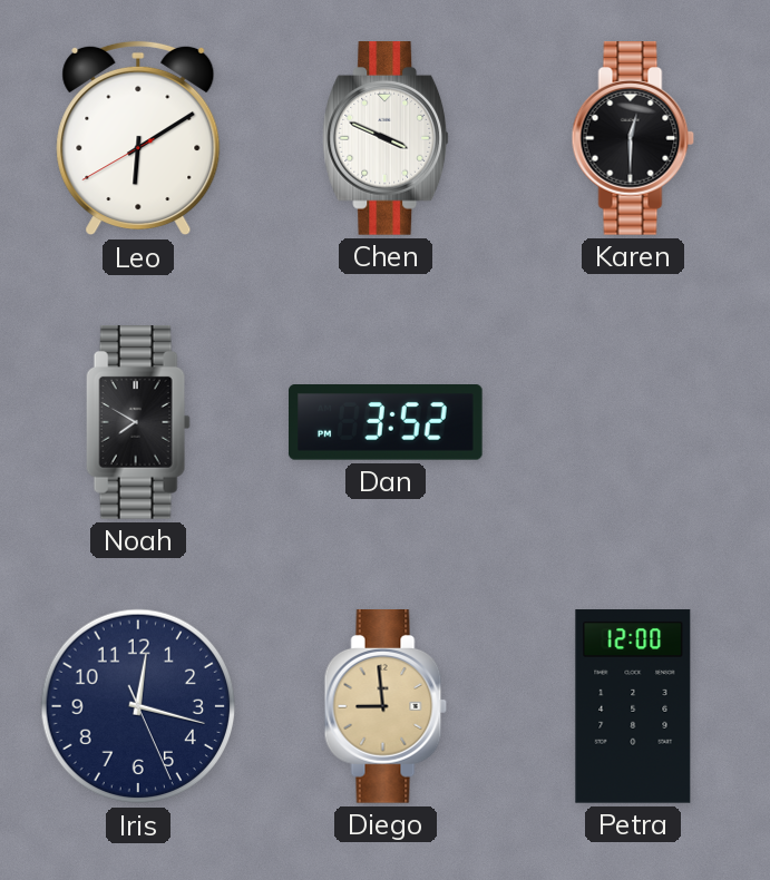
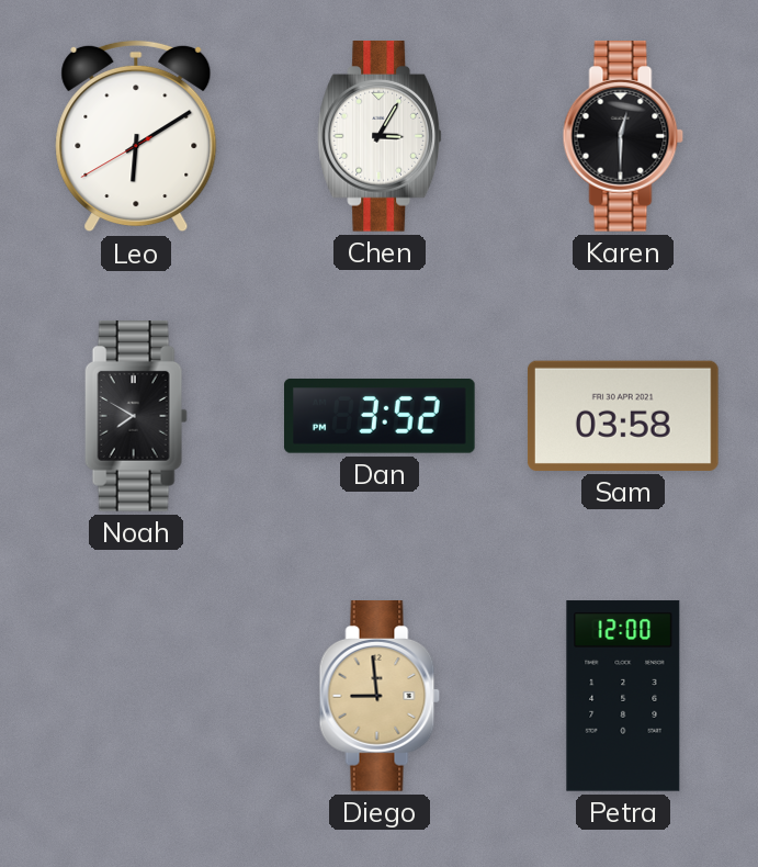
Chen: 3:49 -> 3:05
Sam: none -> 03:58
Iris: 12:17 -> none
